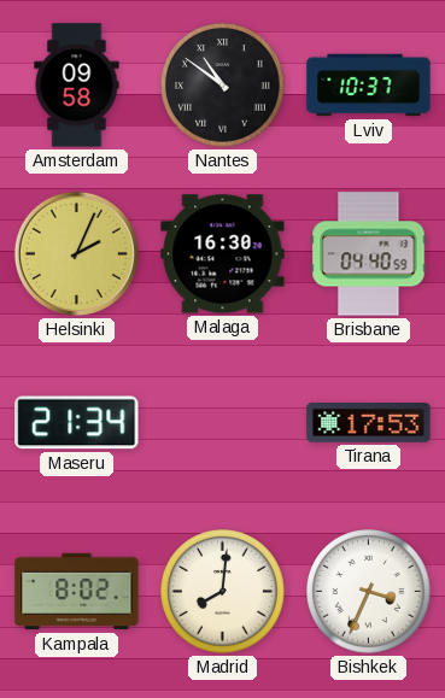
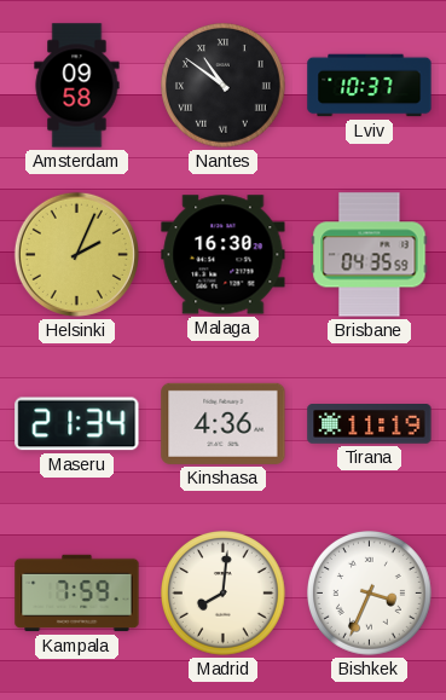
Brisbane: 04:40 -> 04:35
Kinshasa: none -> 4:36
Tirana: 17:53 -> 11:19
Kampala: 8:02 -> 7:59
